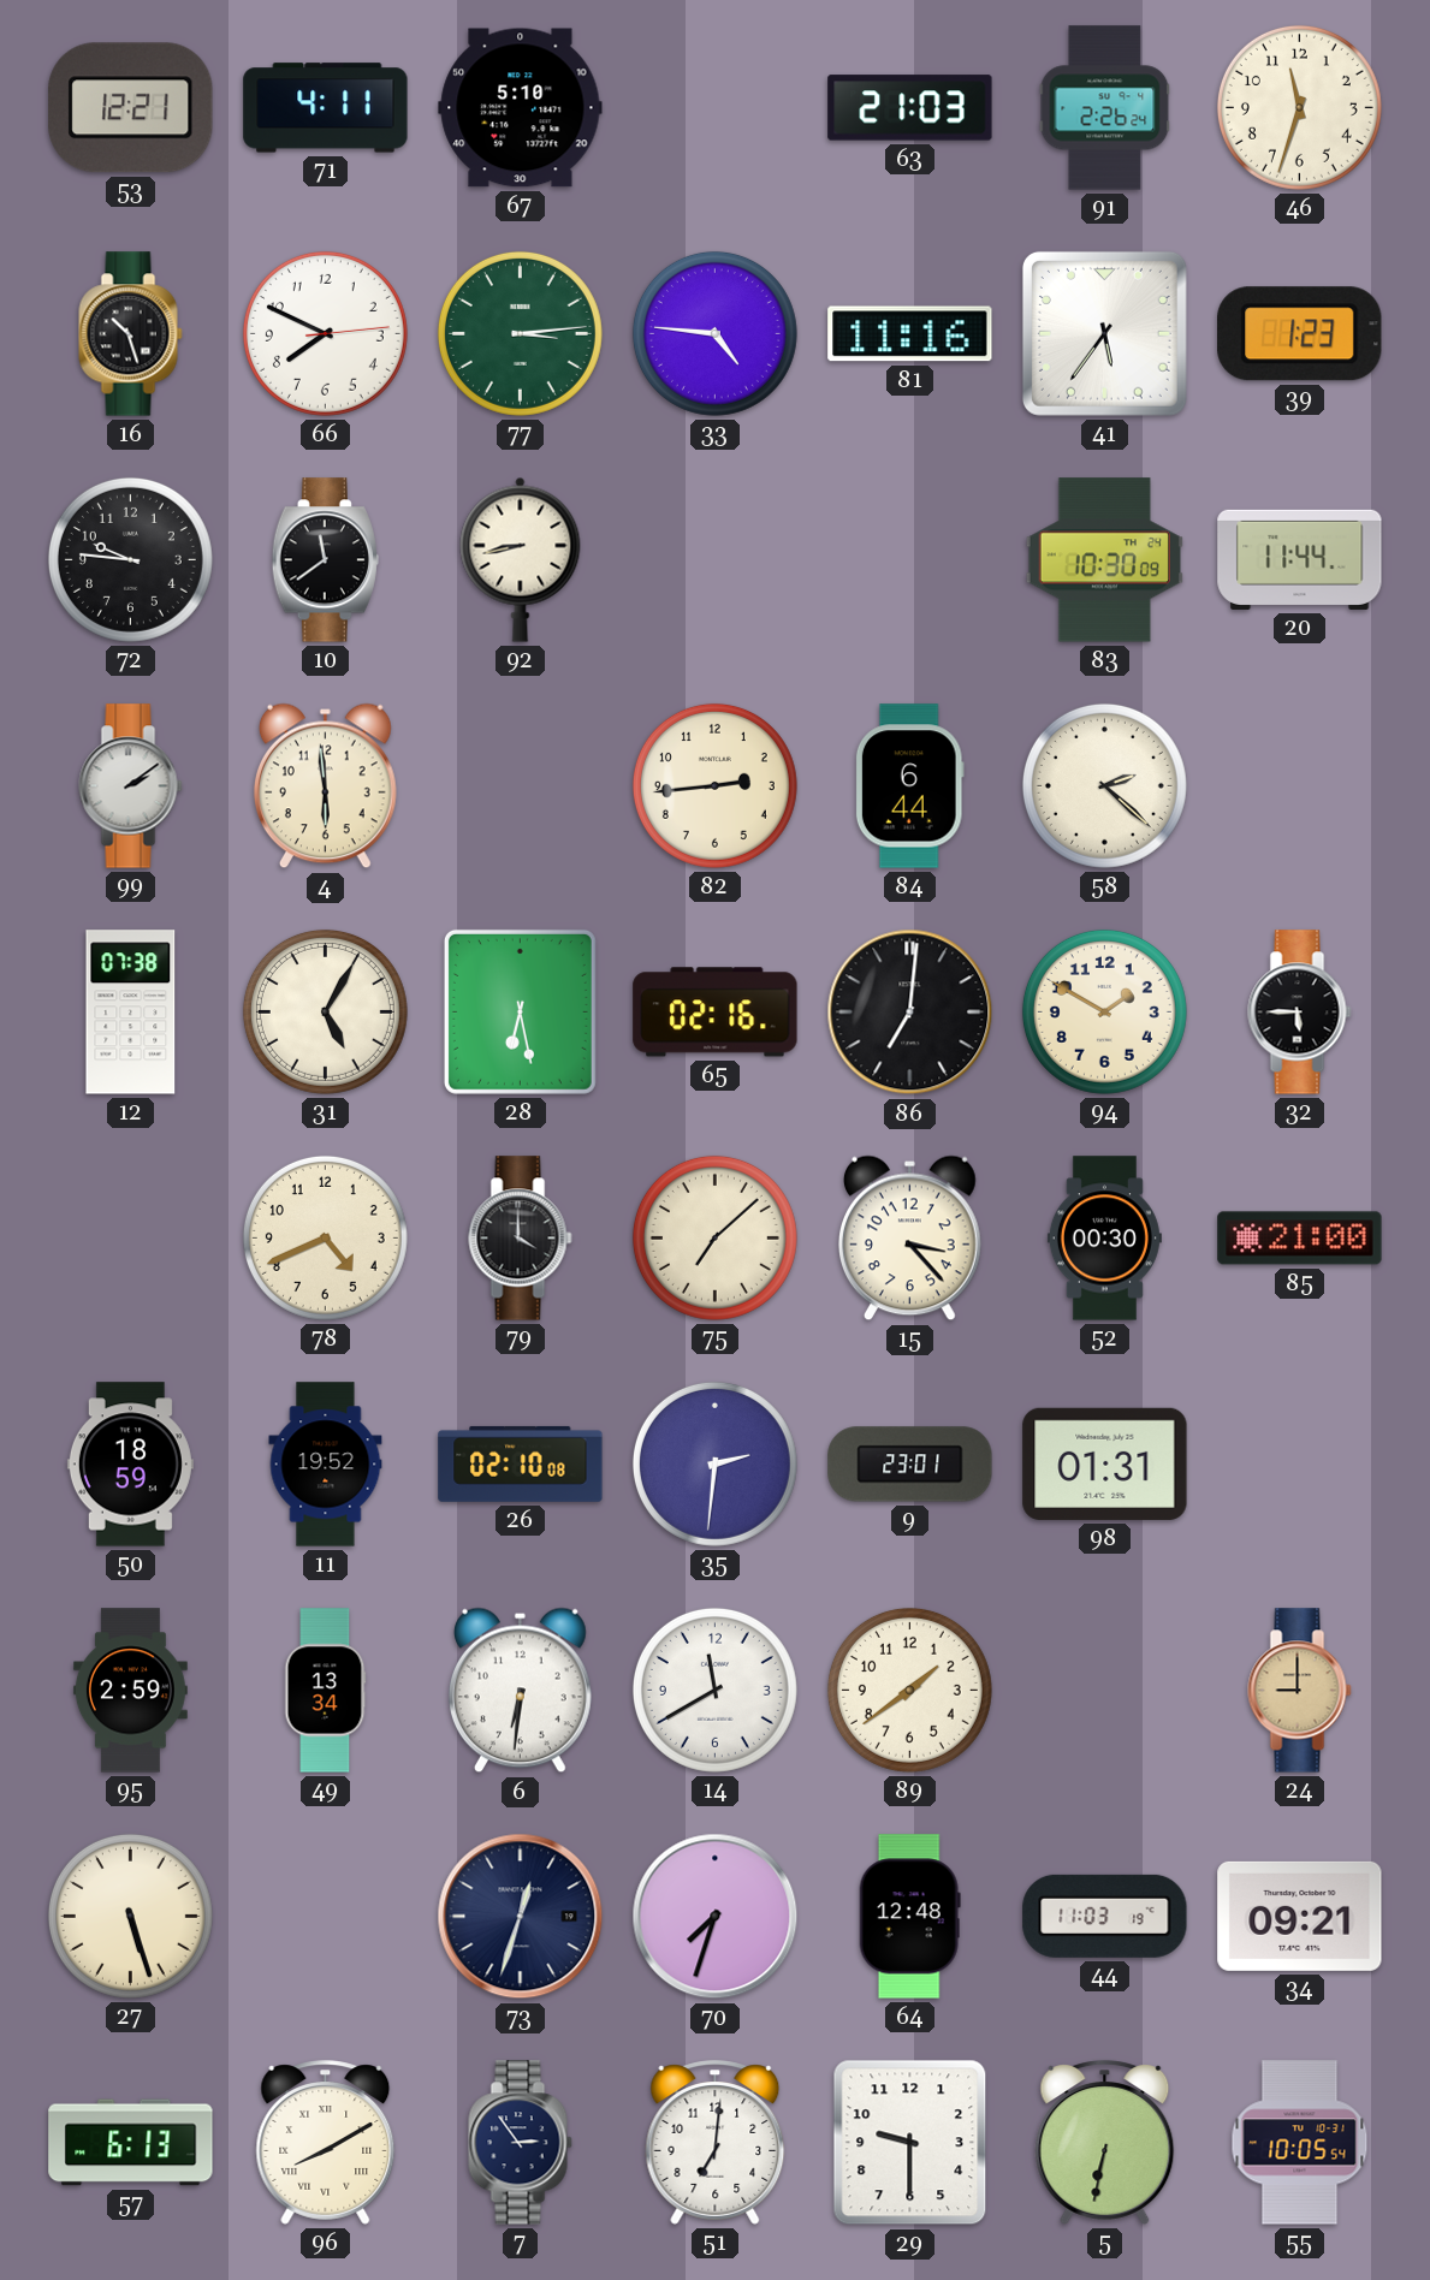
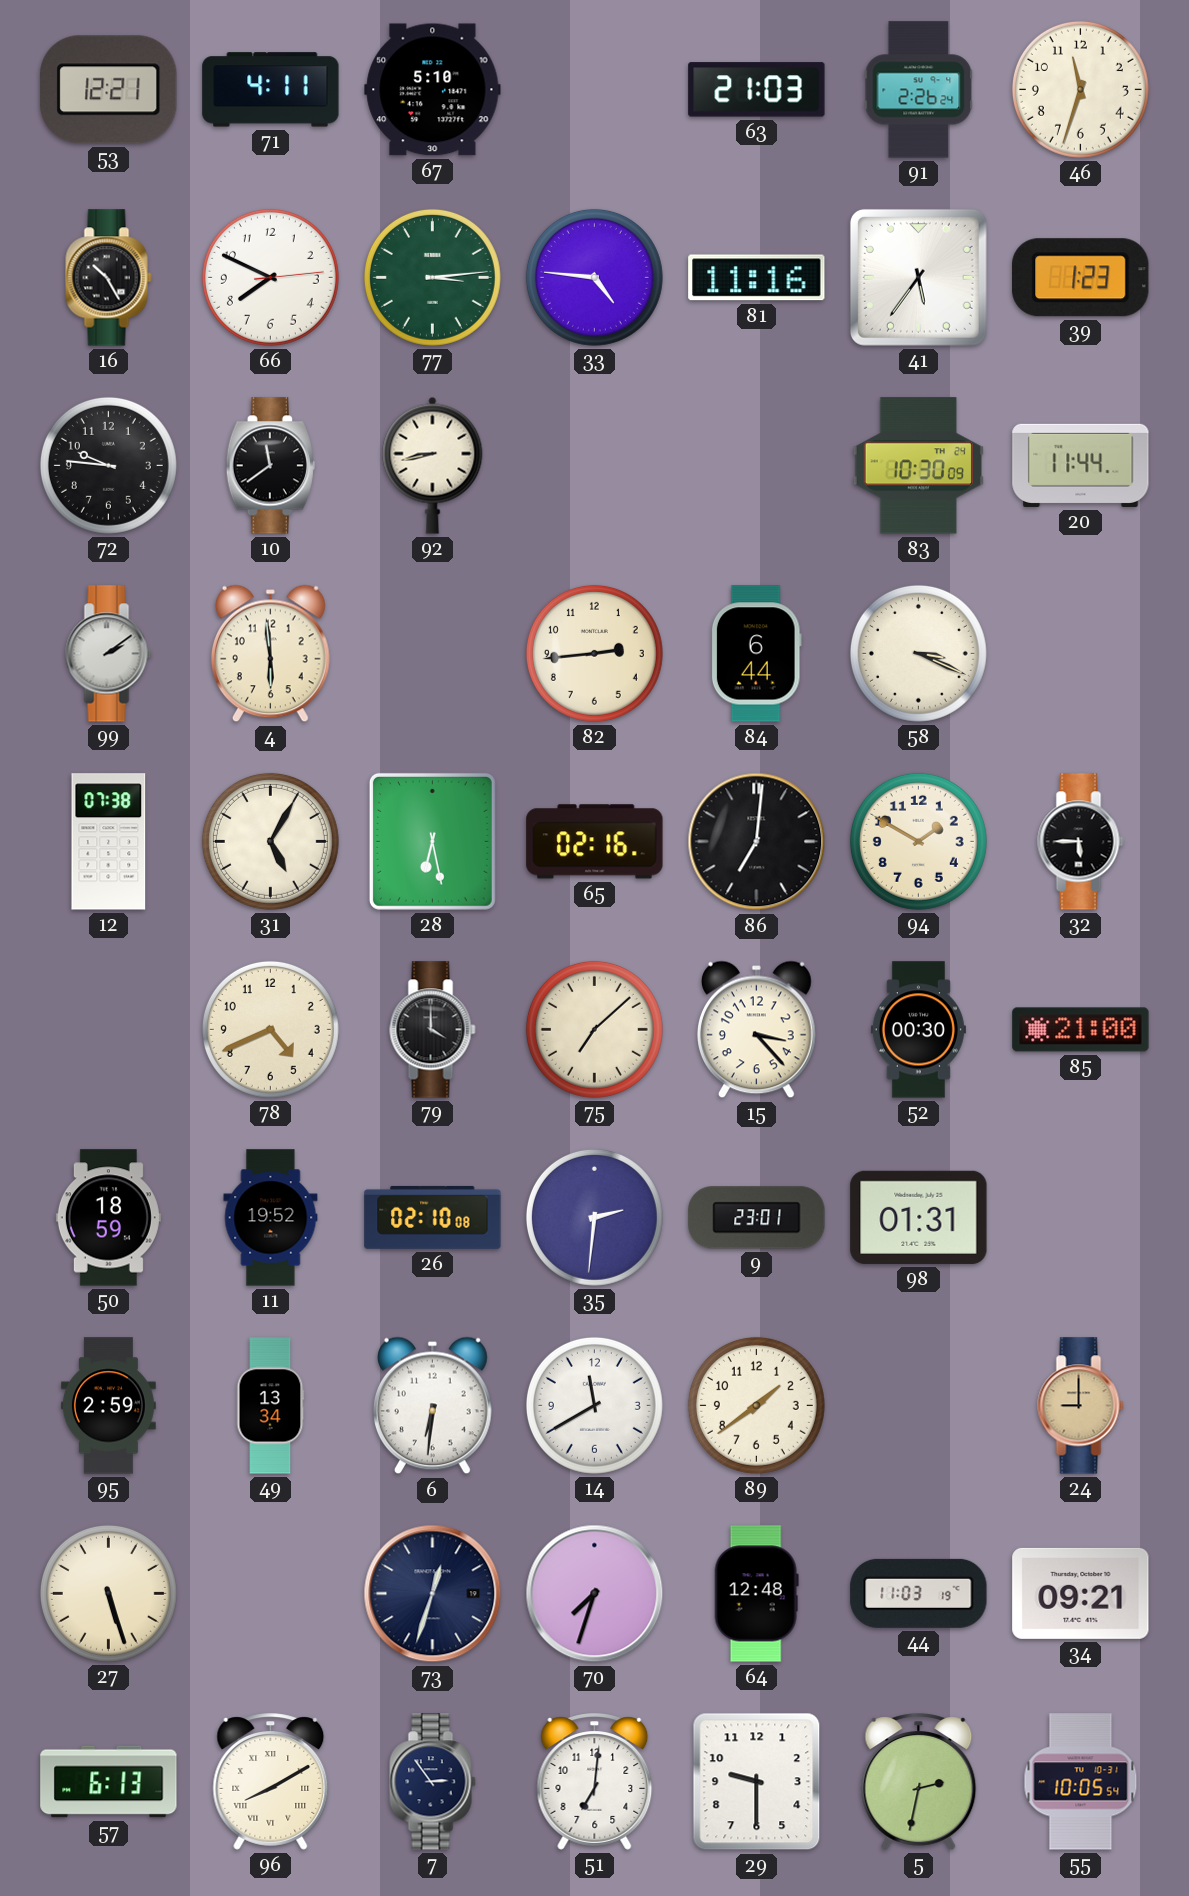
16: 10:27 -> 10:25
58: 2:22 -> 3:19
5: 6:32 -> 2:32
